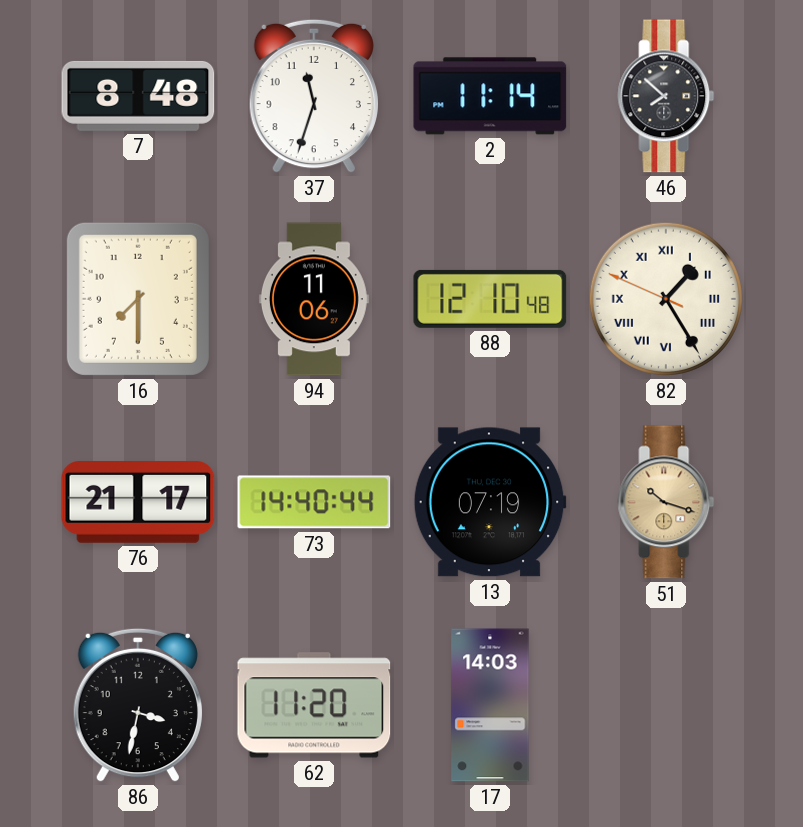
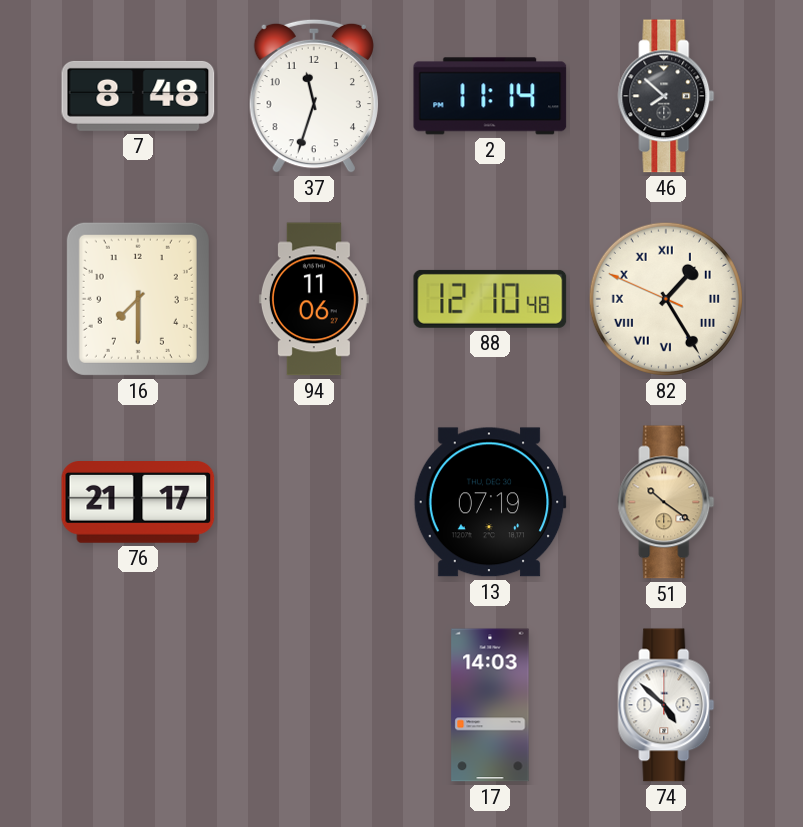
73: 14:40 -> none
51: 10:18 -> 10:21
86: 3:32 -> none
62: 11:20 -> none
74: none -> 4:52
